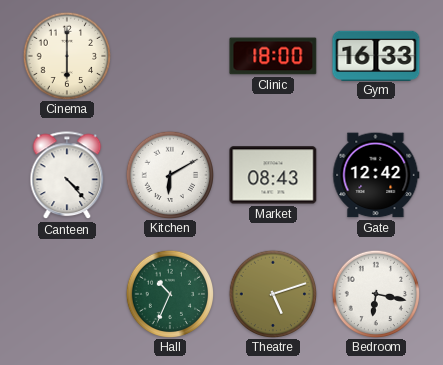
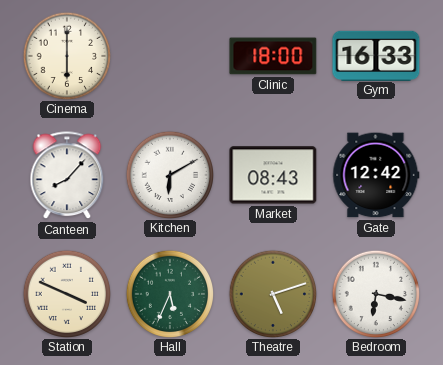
Canteen: 4:23 -> 8:07
Station: none -> 3:49
Hall: 10:34 -> 5:34
